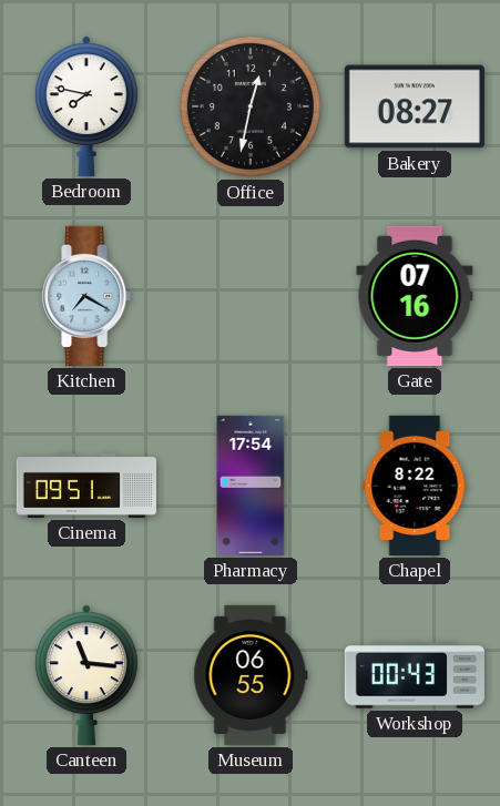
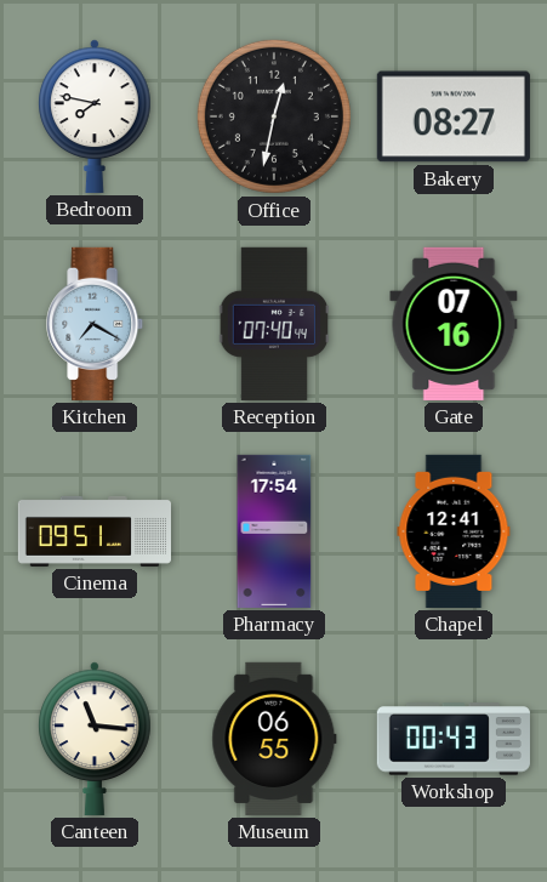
Reception: none -> 07:40
Chapel: 8:22 -> 12:41
